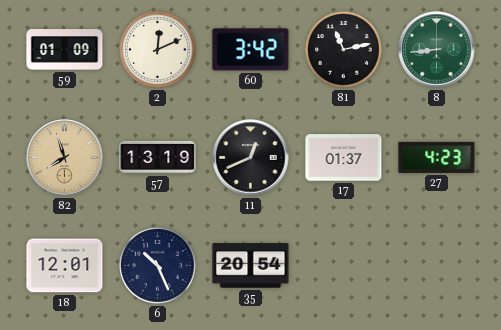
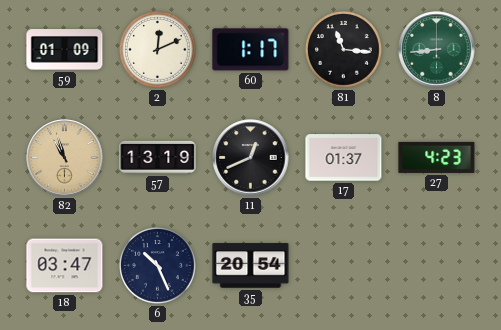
60: 3:42 -> 1:17
81: 11:13 -> 11:16
82: 7:57 -> 10:57
18: 12:01 -> 03:47
